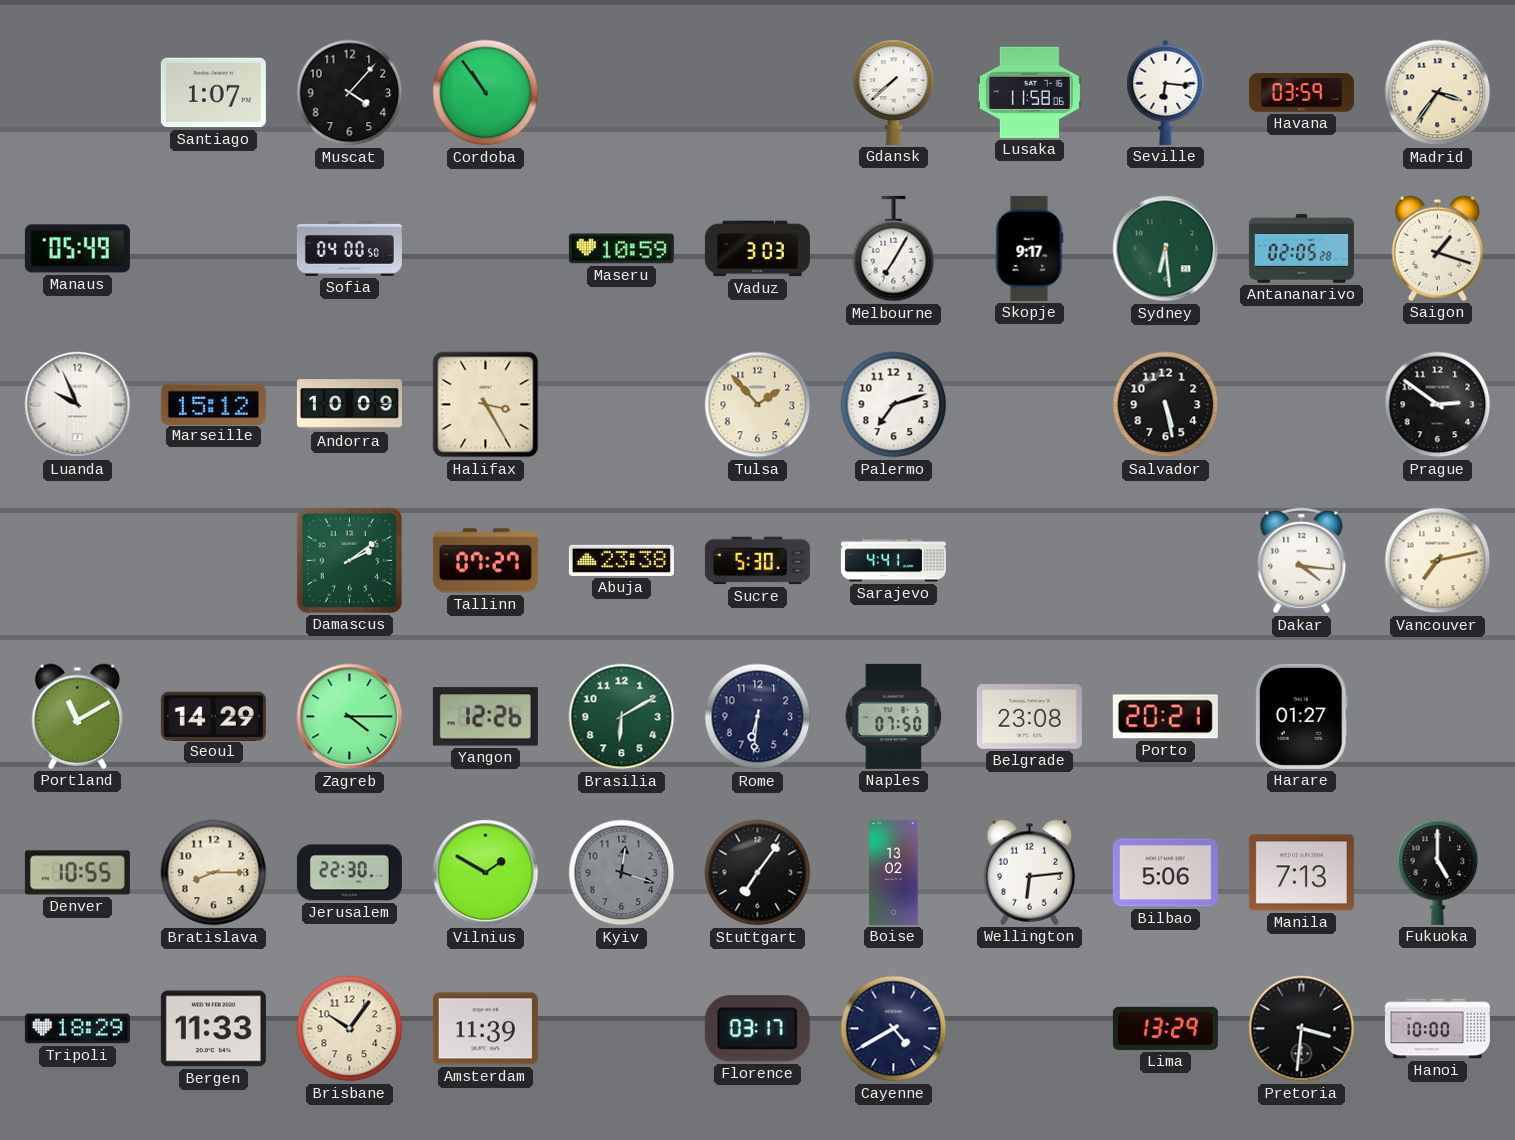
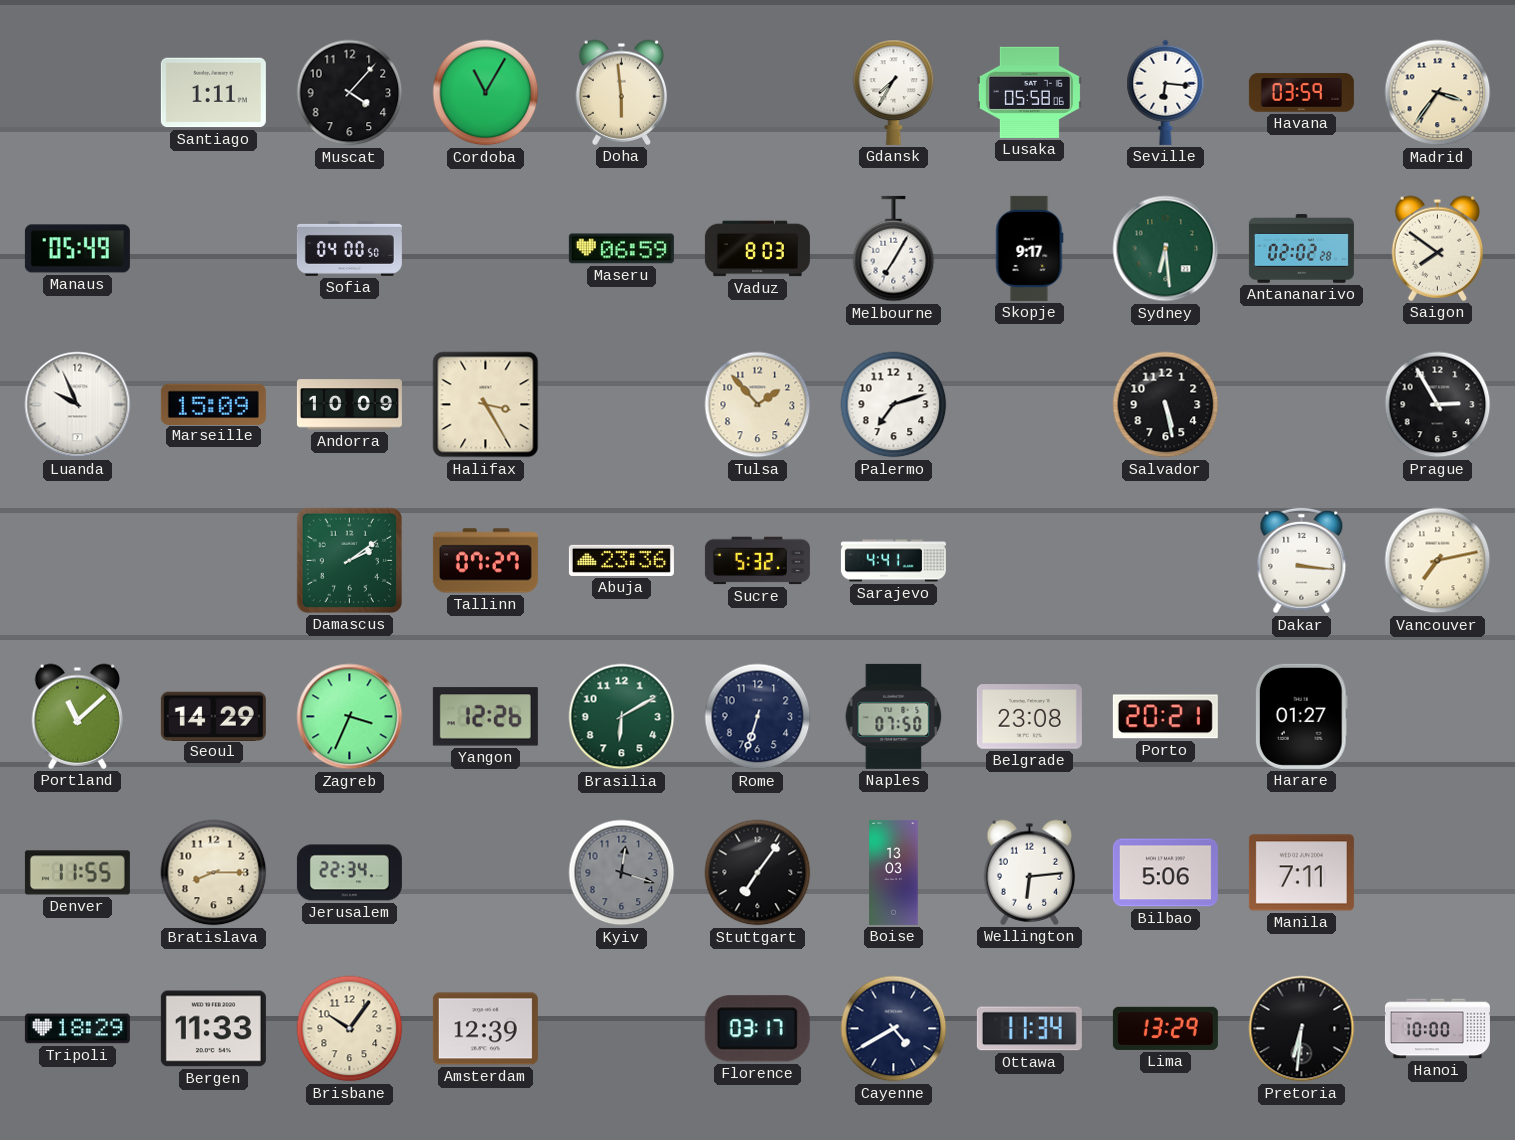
Santiago: 1:07 -> 1:11
Cordoba: 10:54 -> 11:05
Doha: none -> 5:59
Gdansk: 7:38 -> 7:35
Lusaka: 11:58 -> 05:58
Maseru: 10:59 -> 06:59
Vaduz: 3:03 -> 8:03
Antananarivo: 02:05 -> 02:02
Saigon: 1:18 -> 7:51
Marseille: 15:12 -> 15:09
Prague: 2:51 -> 2:55
Abuja: 23:38 -> 23:36
Sucre: 5:30 -> 5:32
Dakar: 4:16 -> 3:16
Portland: 11:10 -> 11:08
Zagreb: 4:15 -> 3:34
Rome: 6:31 -> 6:33
Denver: 10:55 -> 11:55
Jerusalem: 22:30 -> 22:34
Vilnius: 1:50 -> none
Boise: 13:02 -> 13:03
Manila: 7:13 -> 7:11
Fukuoka: 5:00 -> none
Amsterdam: 11:39 -> 12:39
Ottawa: none -> 11:34
Pretoria: 3:31 -> 6:31
